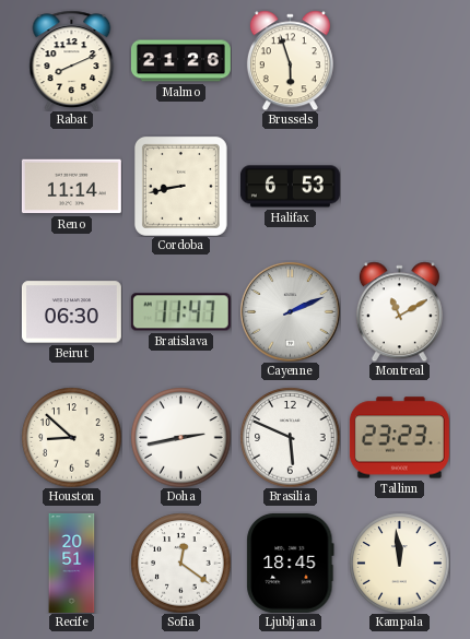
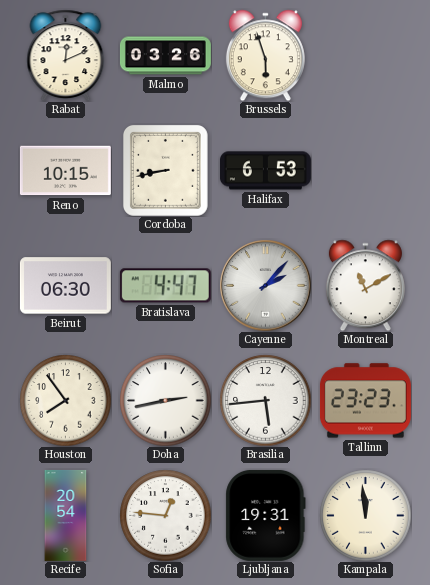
Rabat: 8:11 -> 12:11
Malmo: 21:26 -> 03:26
Reno: 11:14 -> 10:15
Bratislava: 11:47 -> 4:47
Cayenne: 2:11 -> 2:07
Houston: 8:52 -> 7:54
Brasilia: 5:49 -> 5:44
Recife: 20:51 -> 20:54
Sofia: 12:21 -> 12:46
Ljubljana: 18:45 -> 19:31
